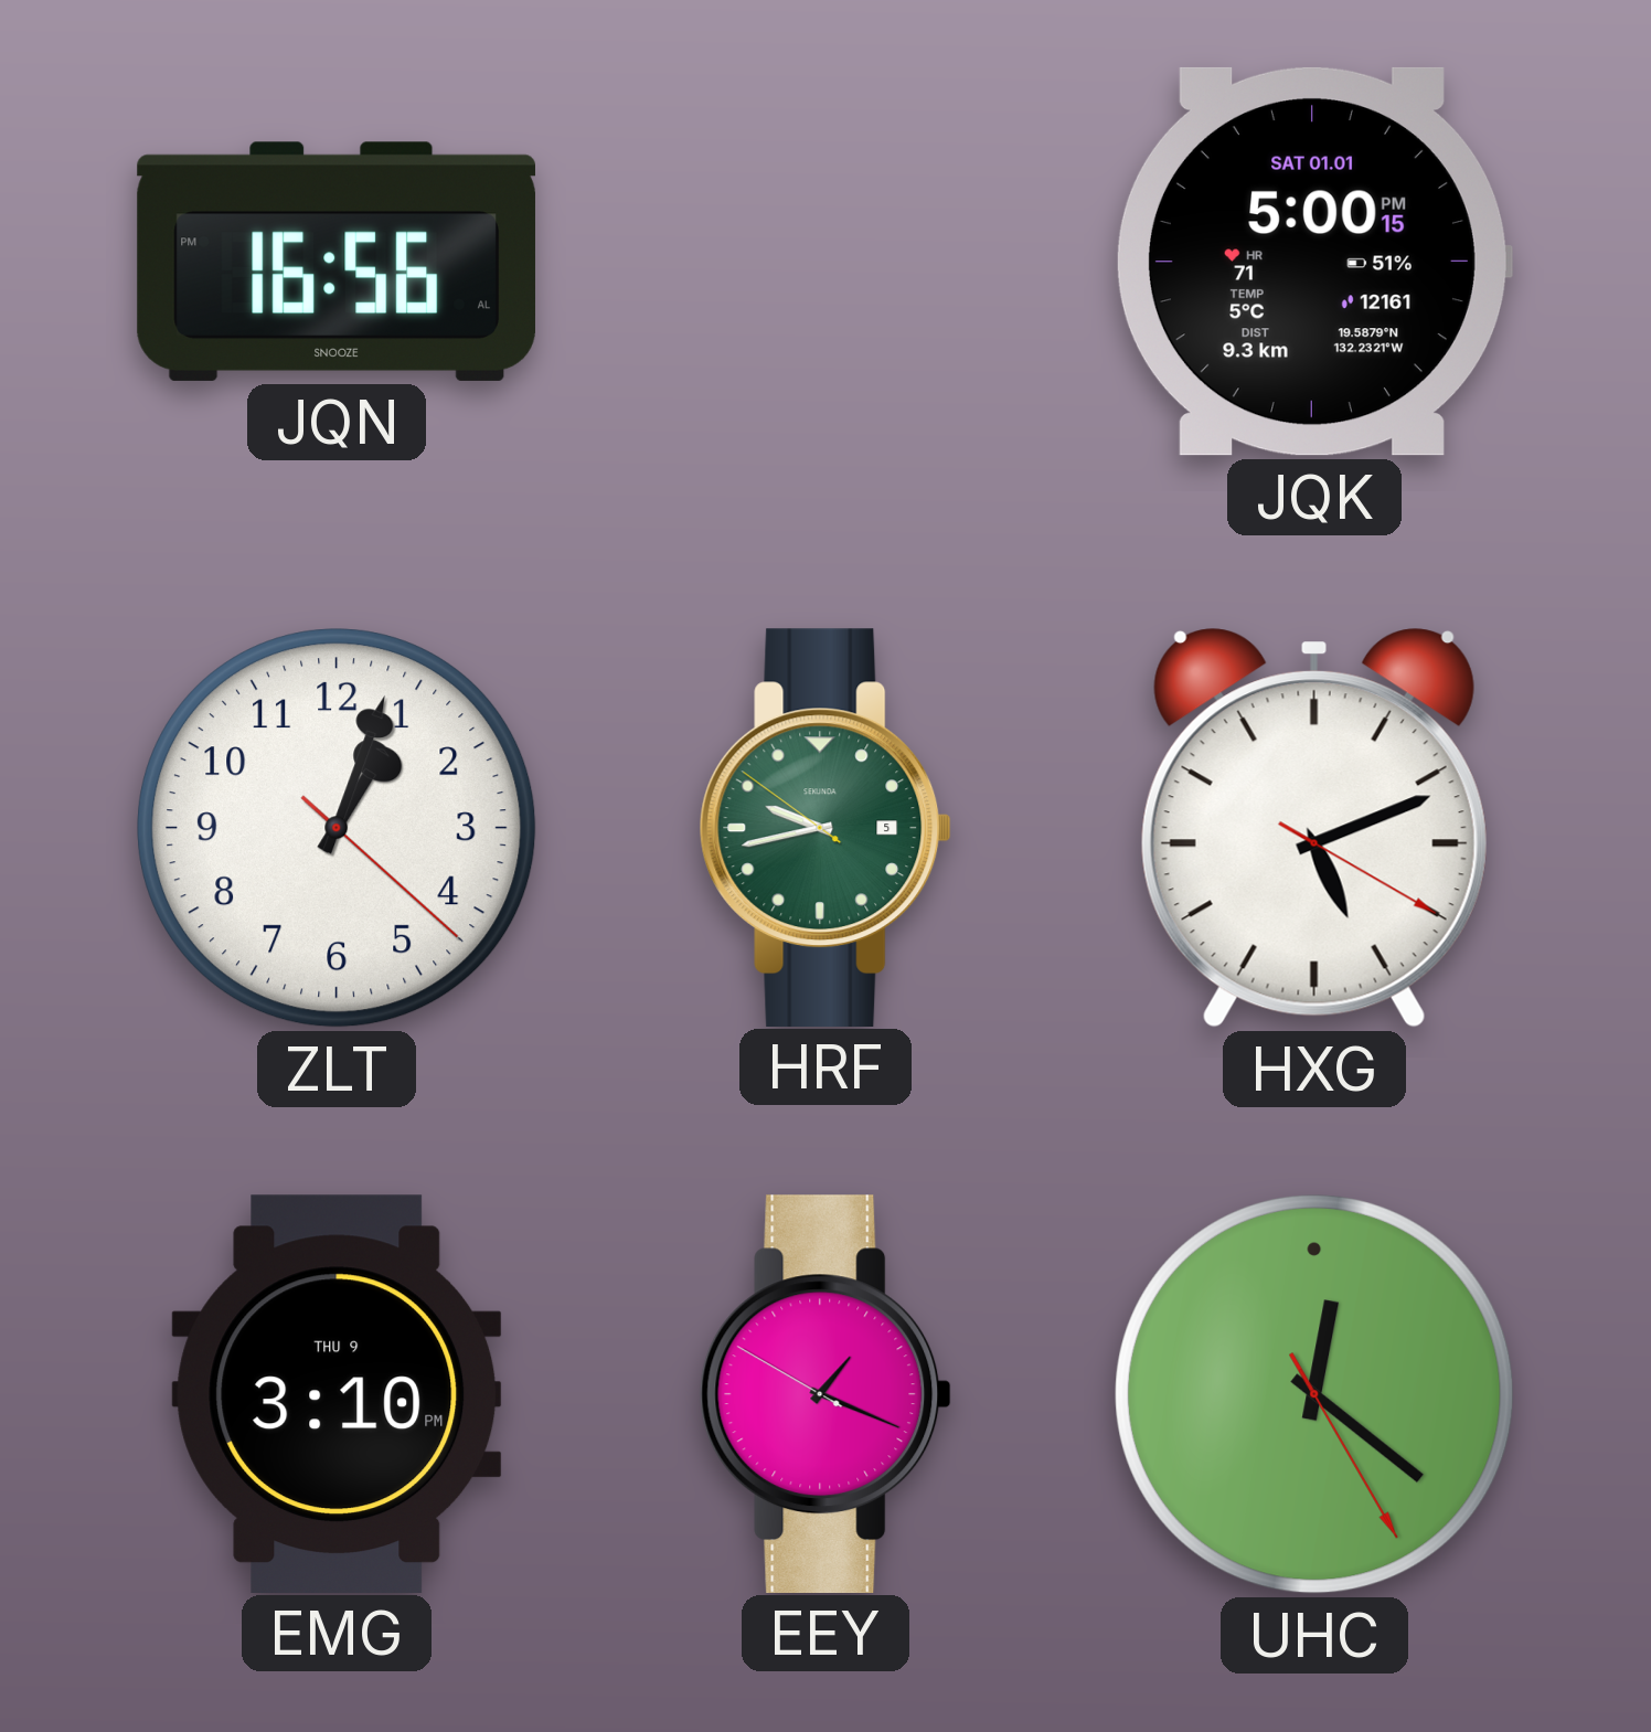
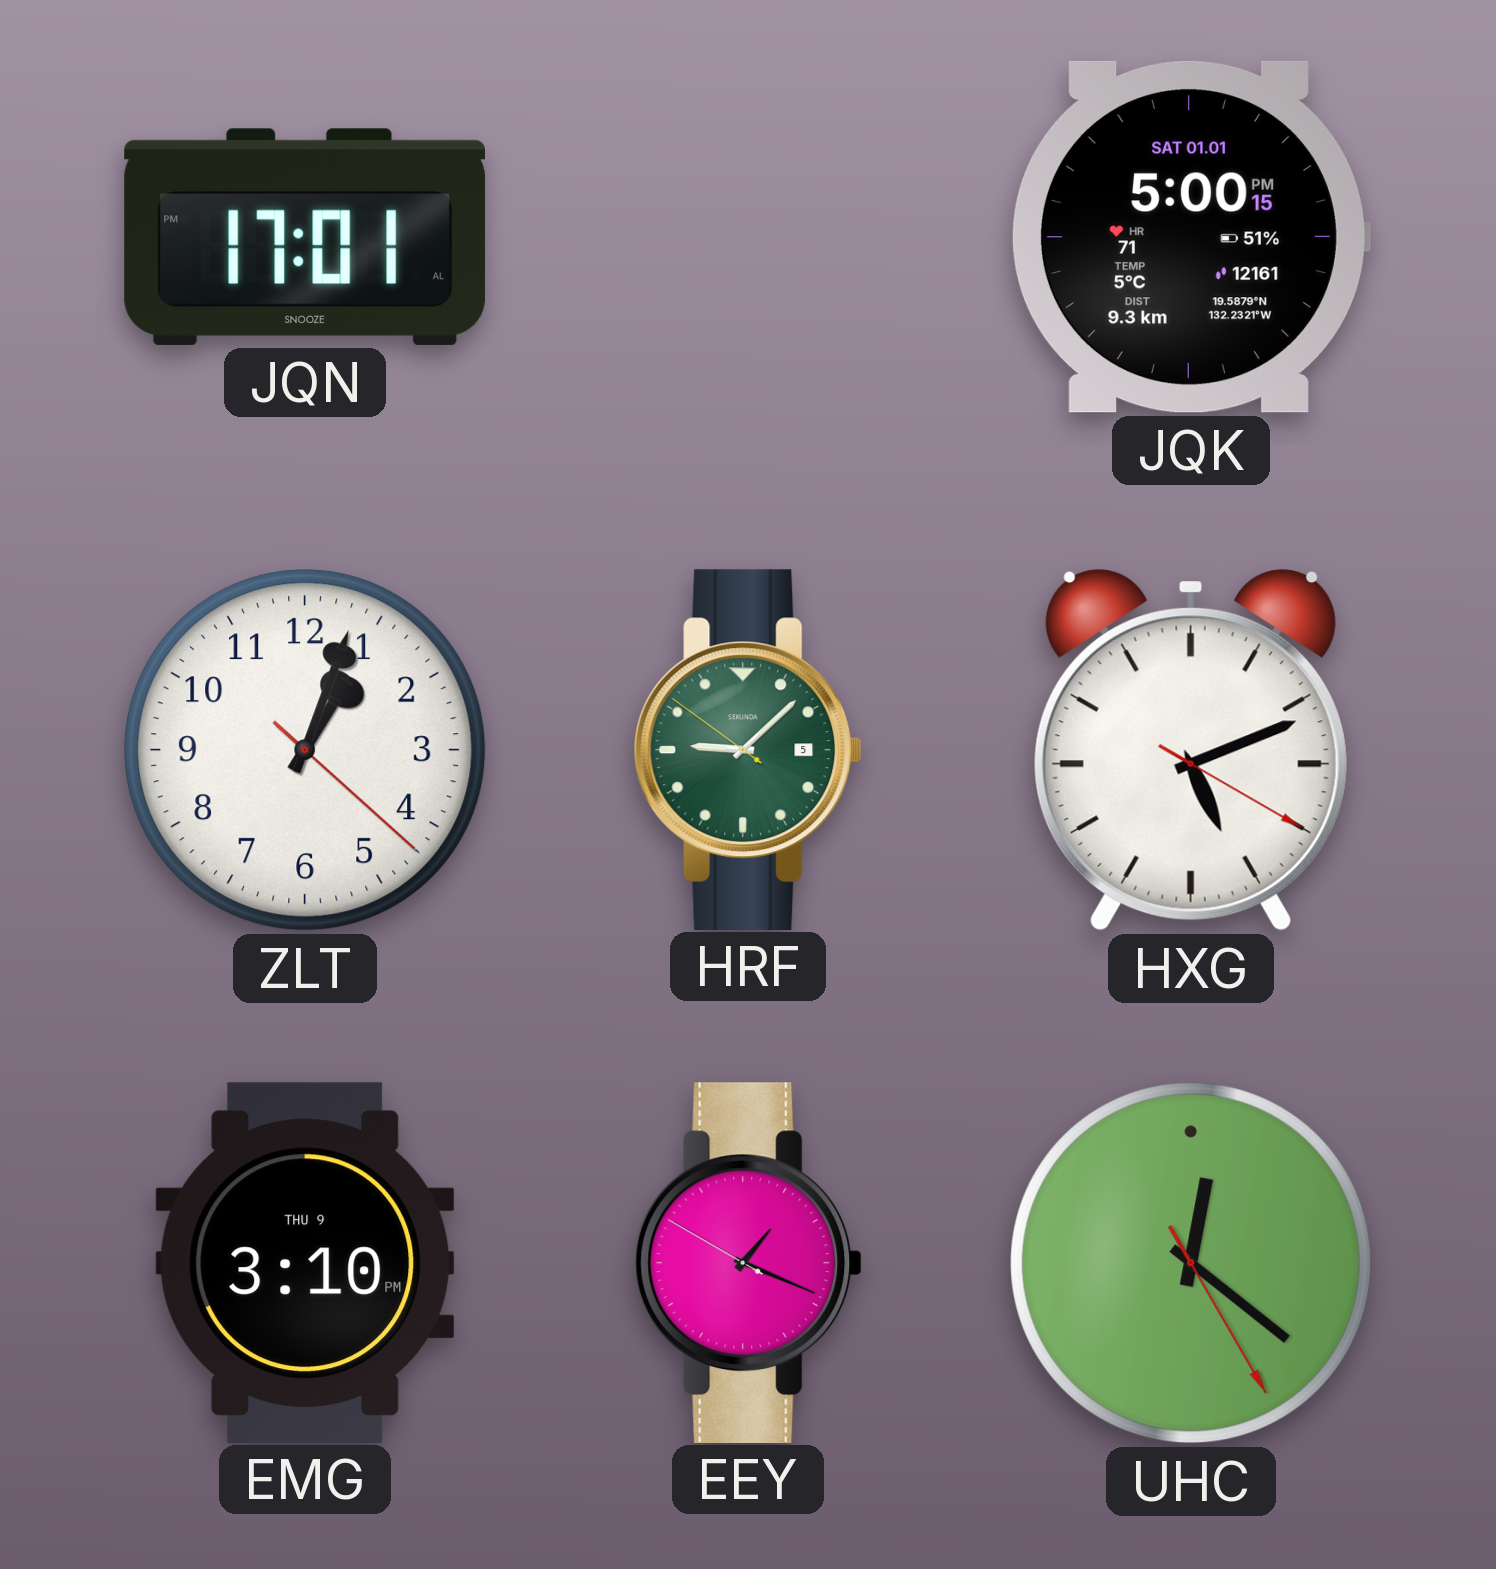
JQN: 16:56 -> 17:01
HRF: 9:42 -> 9:07
